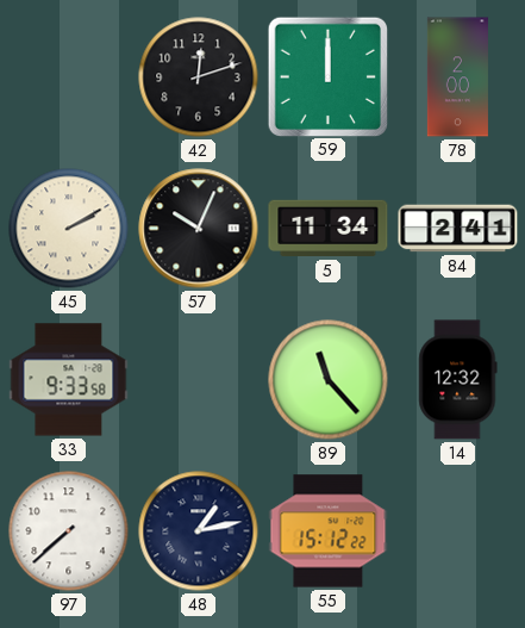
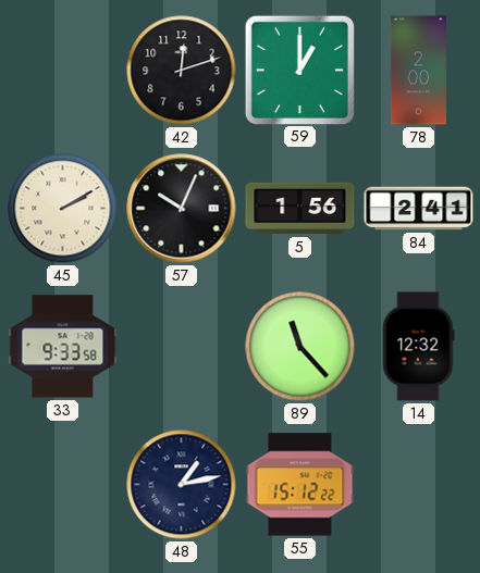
59: 12:00 -> 1:00
5: 11:34 -> 1:56
97: 7:38 -> none
